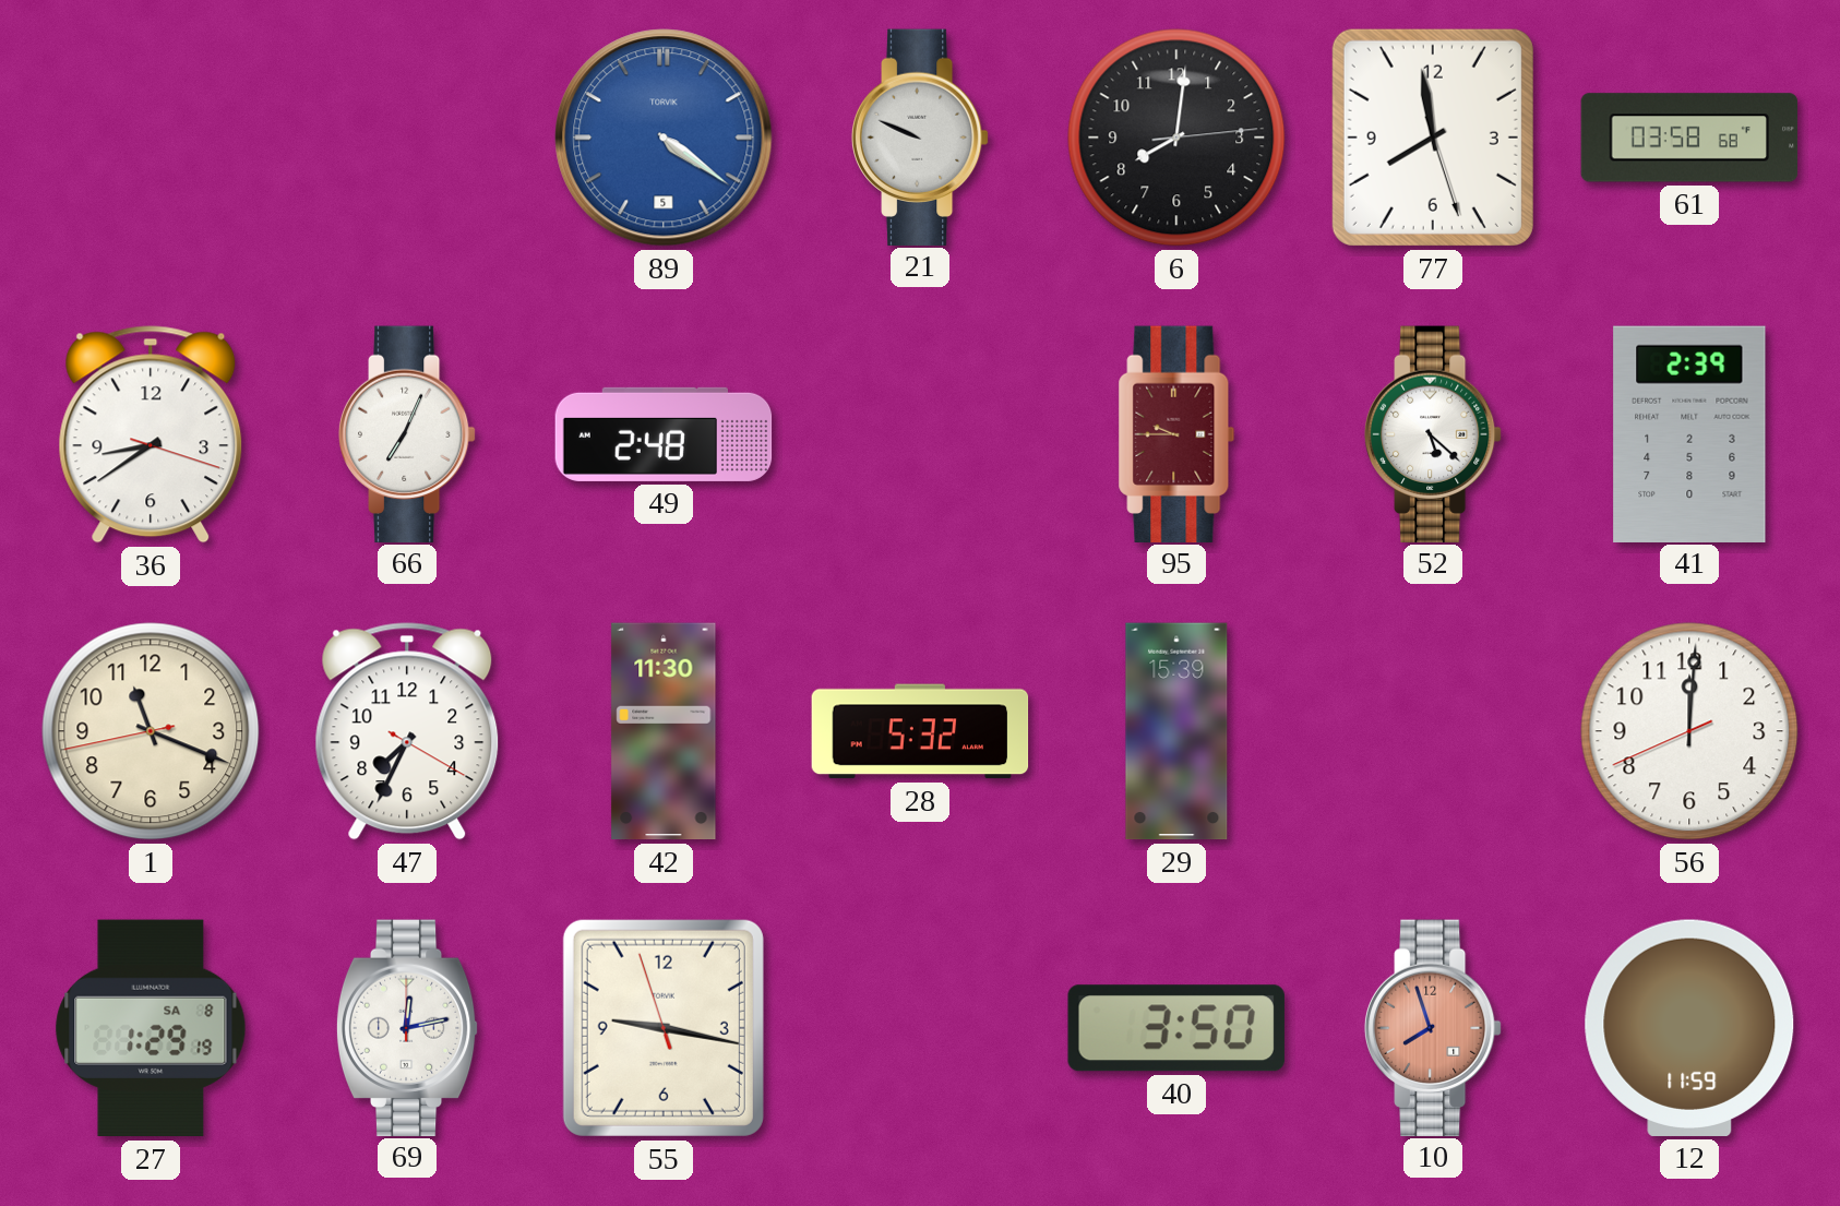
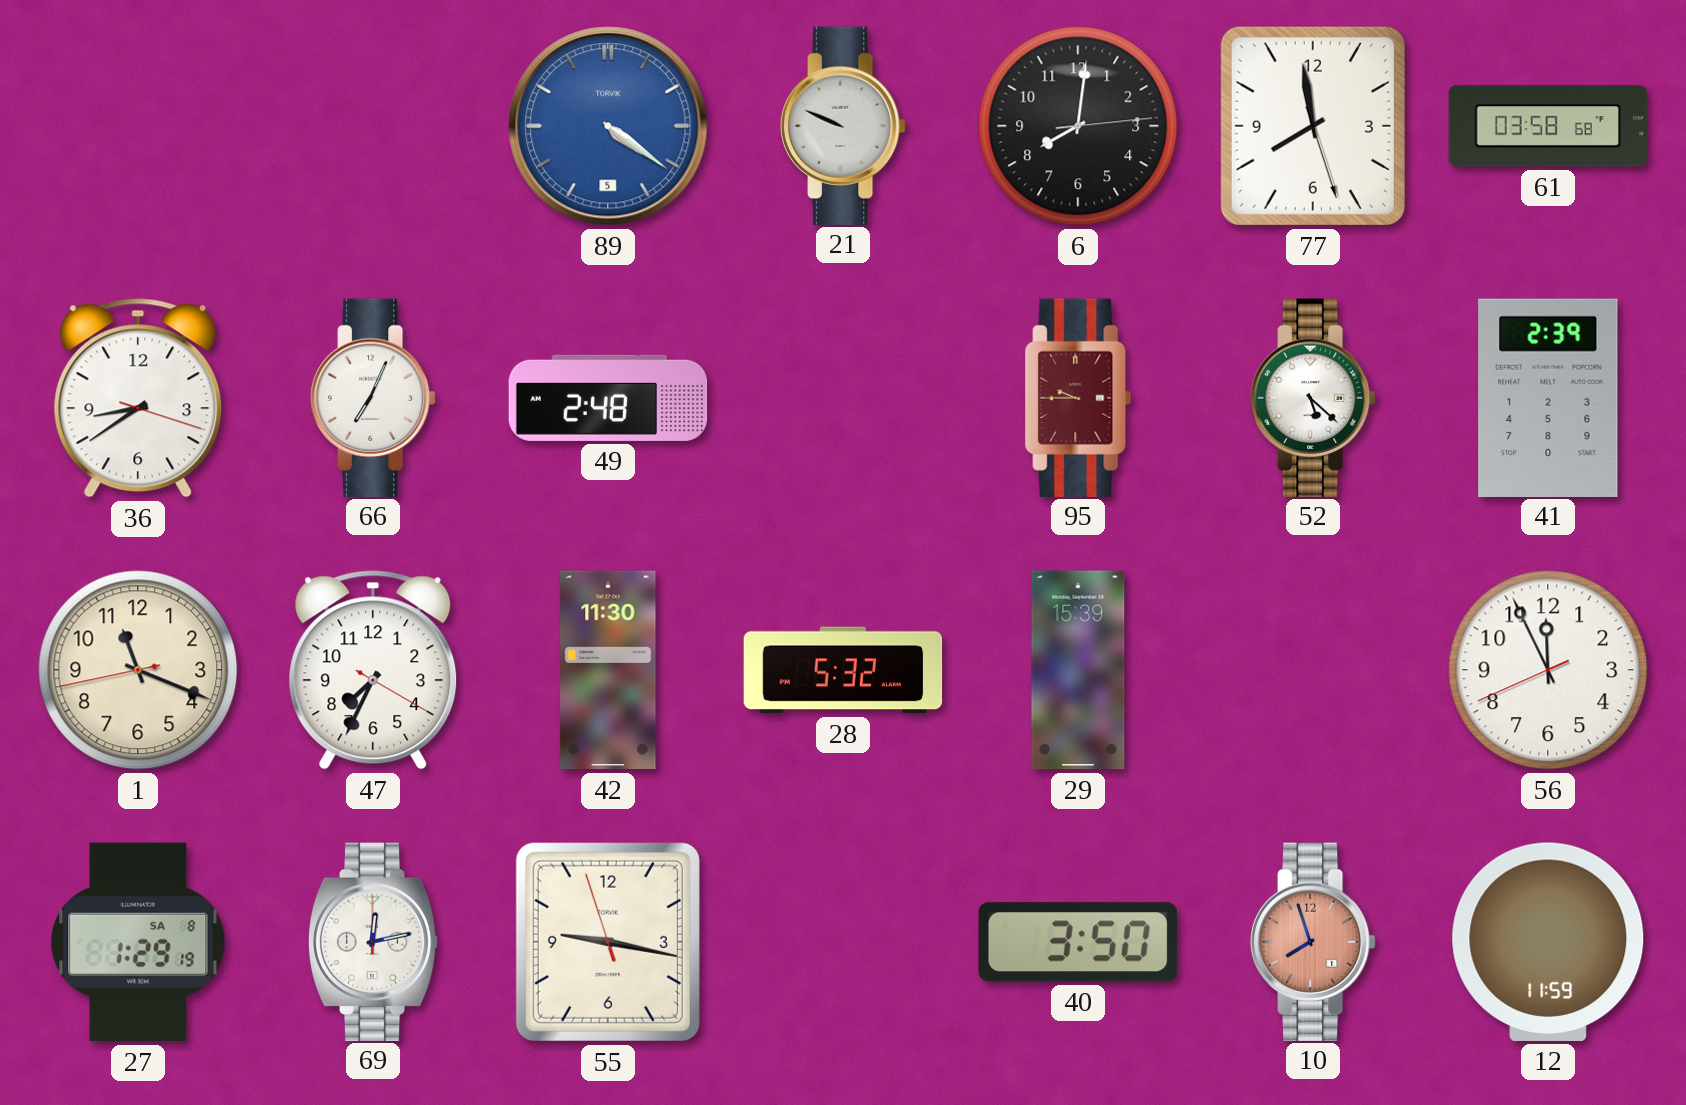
56: 12:00 -> 11:55
